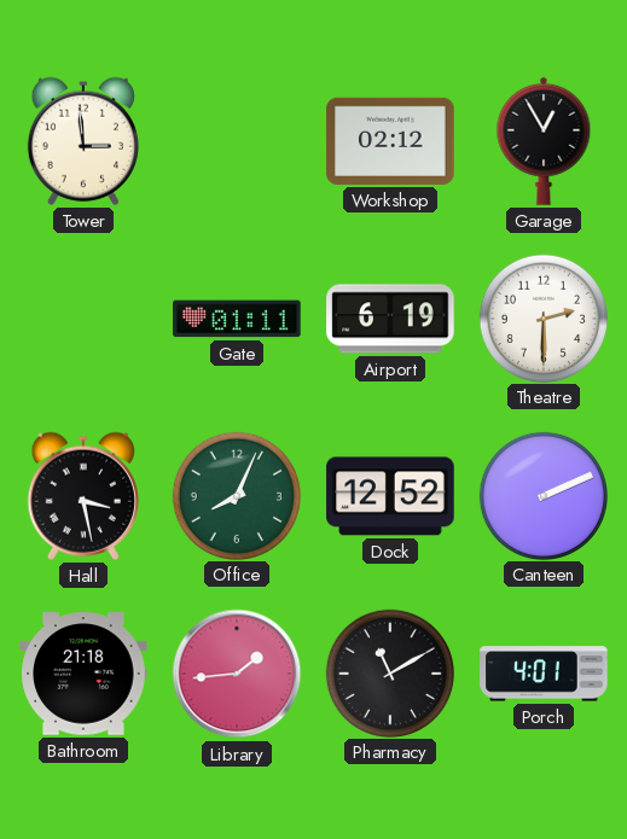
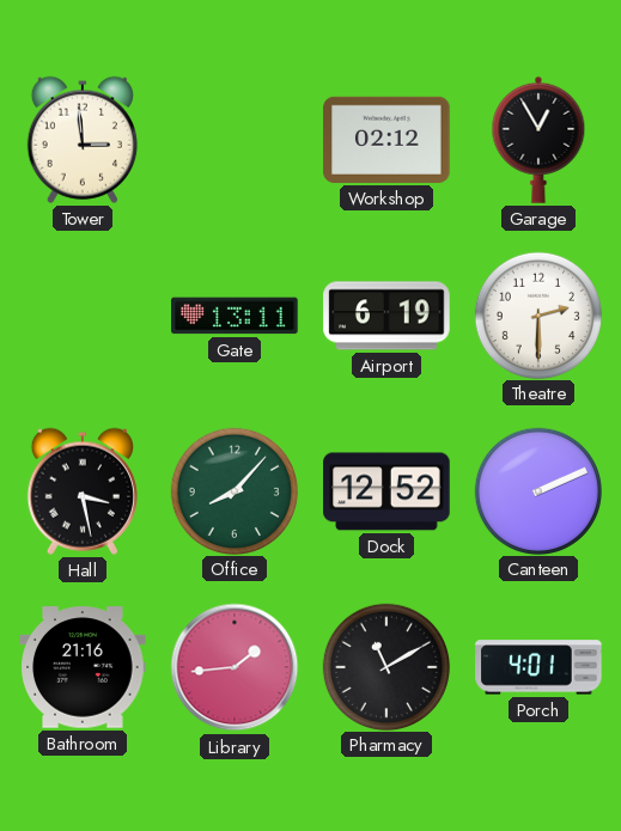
Gate: 01:11 -> 13:11
Office: 8:04 -> 8:07
Bathroom: 21:18 -> 21:16
